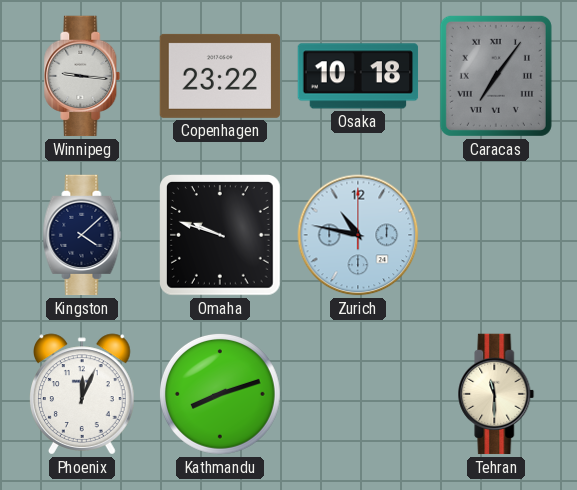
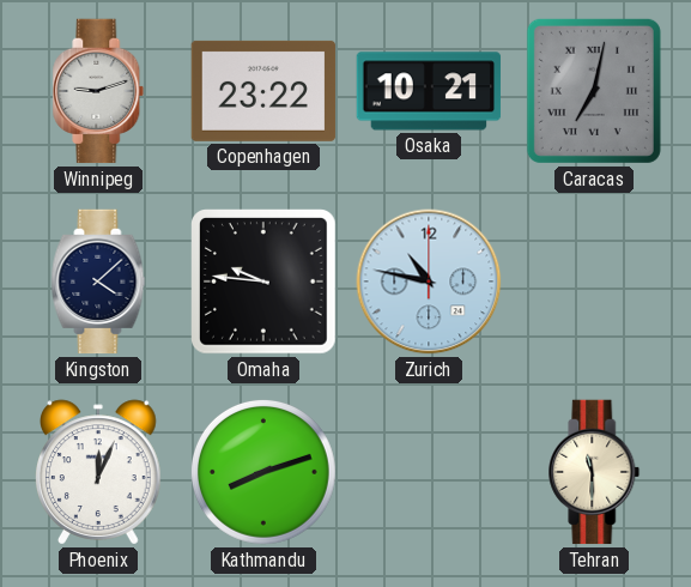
Winnipeg: 9:16 -> 9:12
Osaka: 10:18 -> 10:21
Caracas: 7:06 -> 7:02
Omaha: 9:48 -> 9:46
